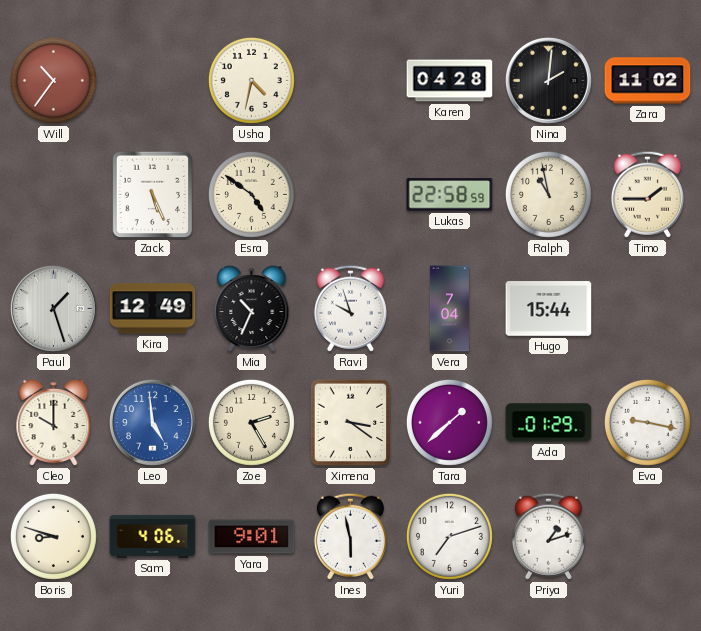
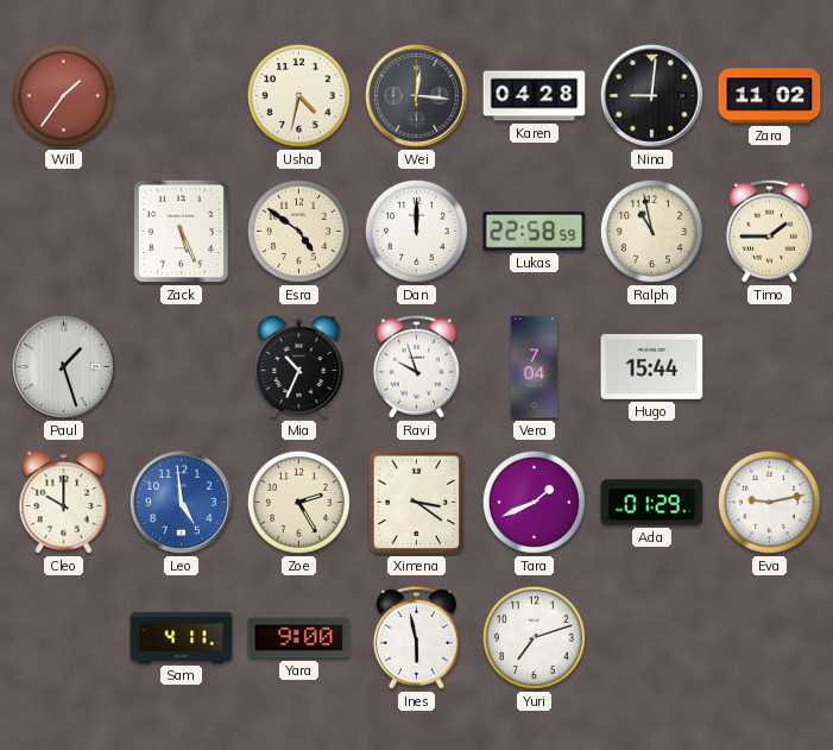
Will: 10:36 -> 1:36
Wei: none -> 12:16
Nina: 2:01 -> 9:01
Dan: none -> 12:00
Kira: 12:49 -> none
Tara: 1:38 -> 1:41
Eva: 9:17 -> 9:13
Boris: 8:48 -> none
Sam: 4:06 -> 4:11
Yara: 9:01 -> 9:00
Priya: 1:12 -> none
